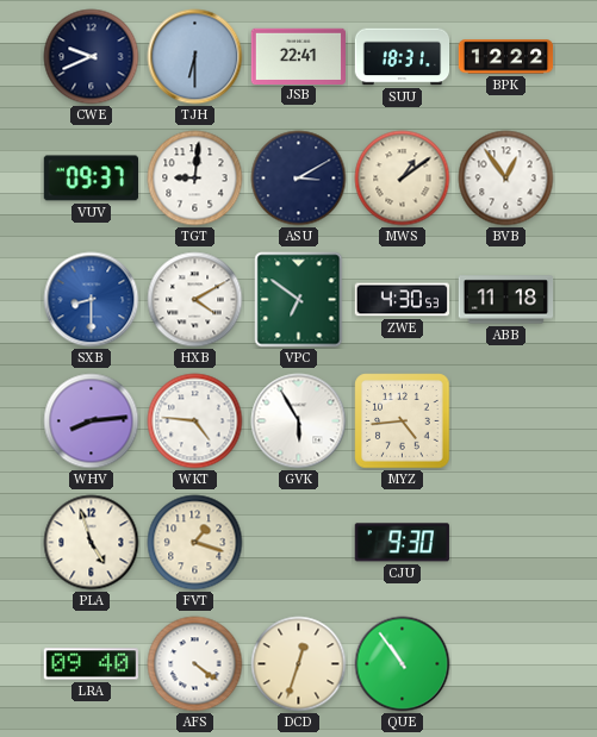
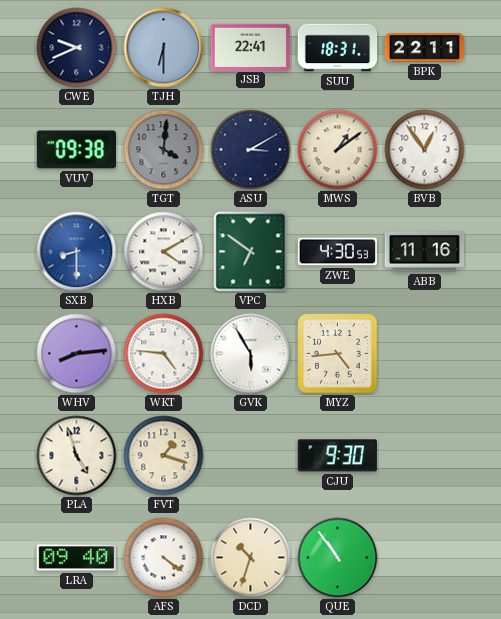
BPK: 12:22 -> 22:11
VUV: 09:37 -> 09:38
TGT: 9:01 -> 4:01
TGT dial: white -> grey
ABB: 11:18 -> 11:16
DCD: 12:33 -> 10:33
